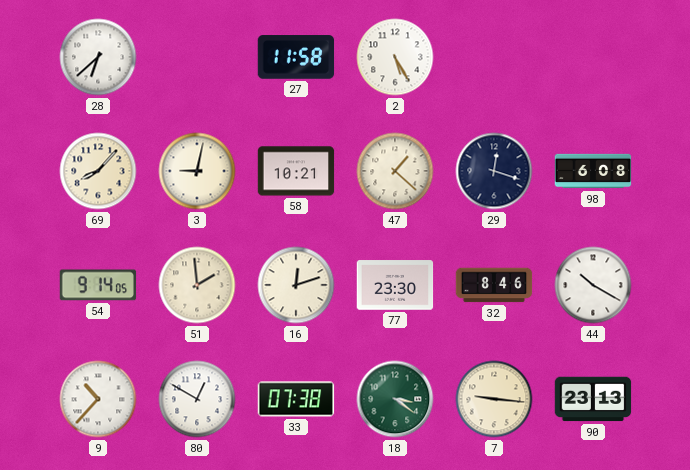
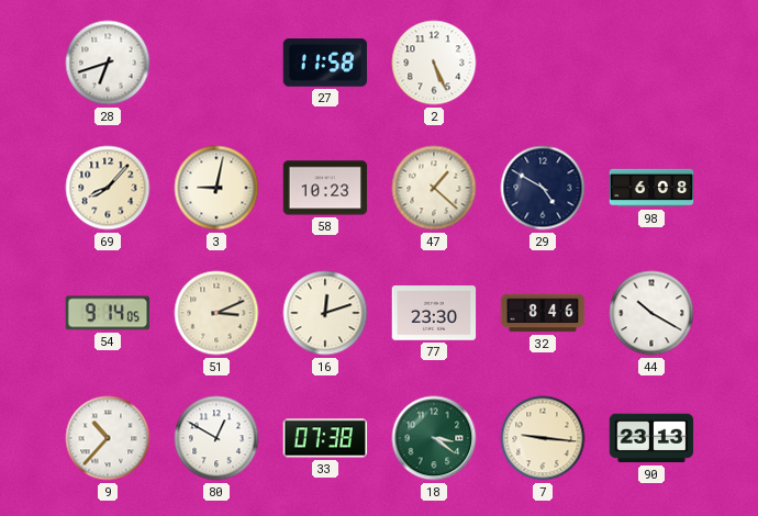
28: 6:38 -> 6:42
2: 5:25 -> 5:26
58: 10:21 -> 10:23
29: 12:18 -> 4:50
51: 1:59 -> 3:11
